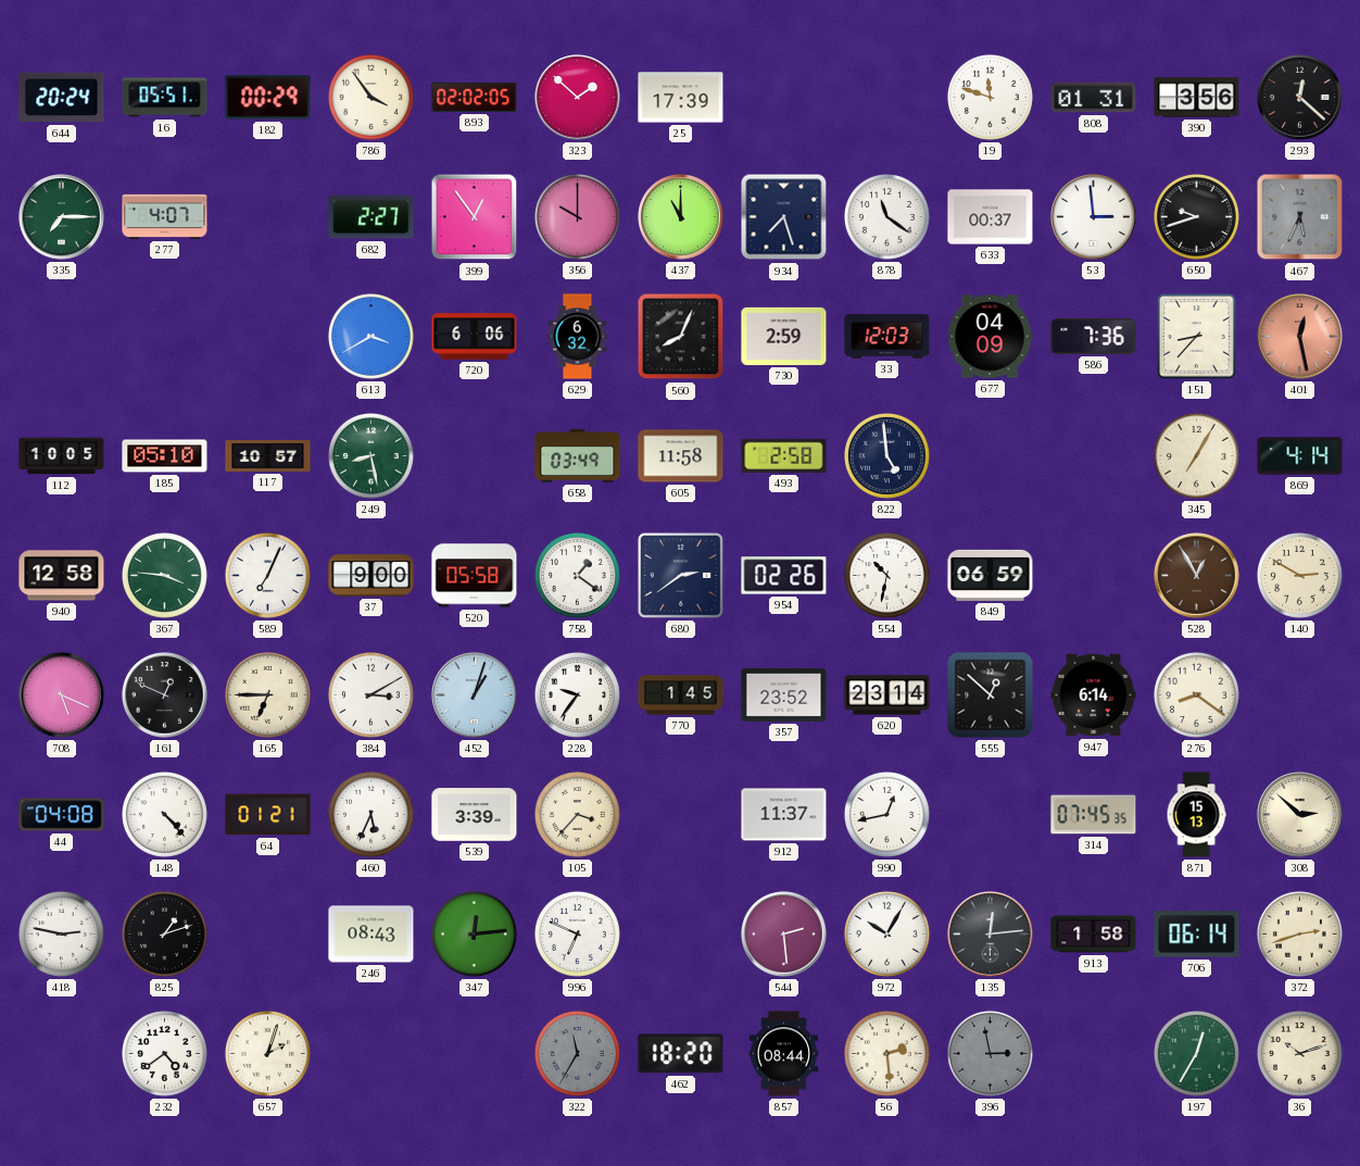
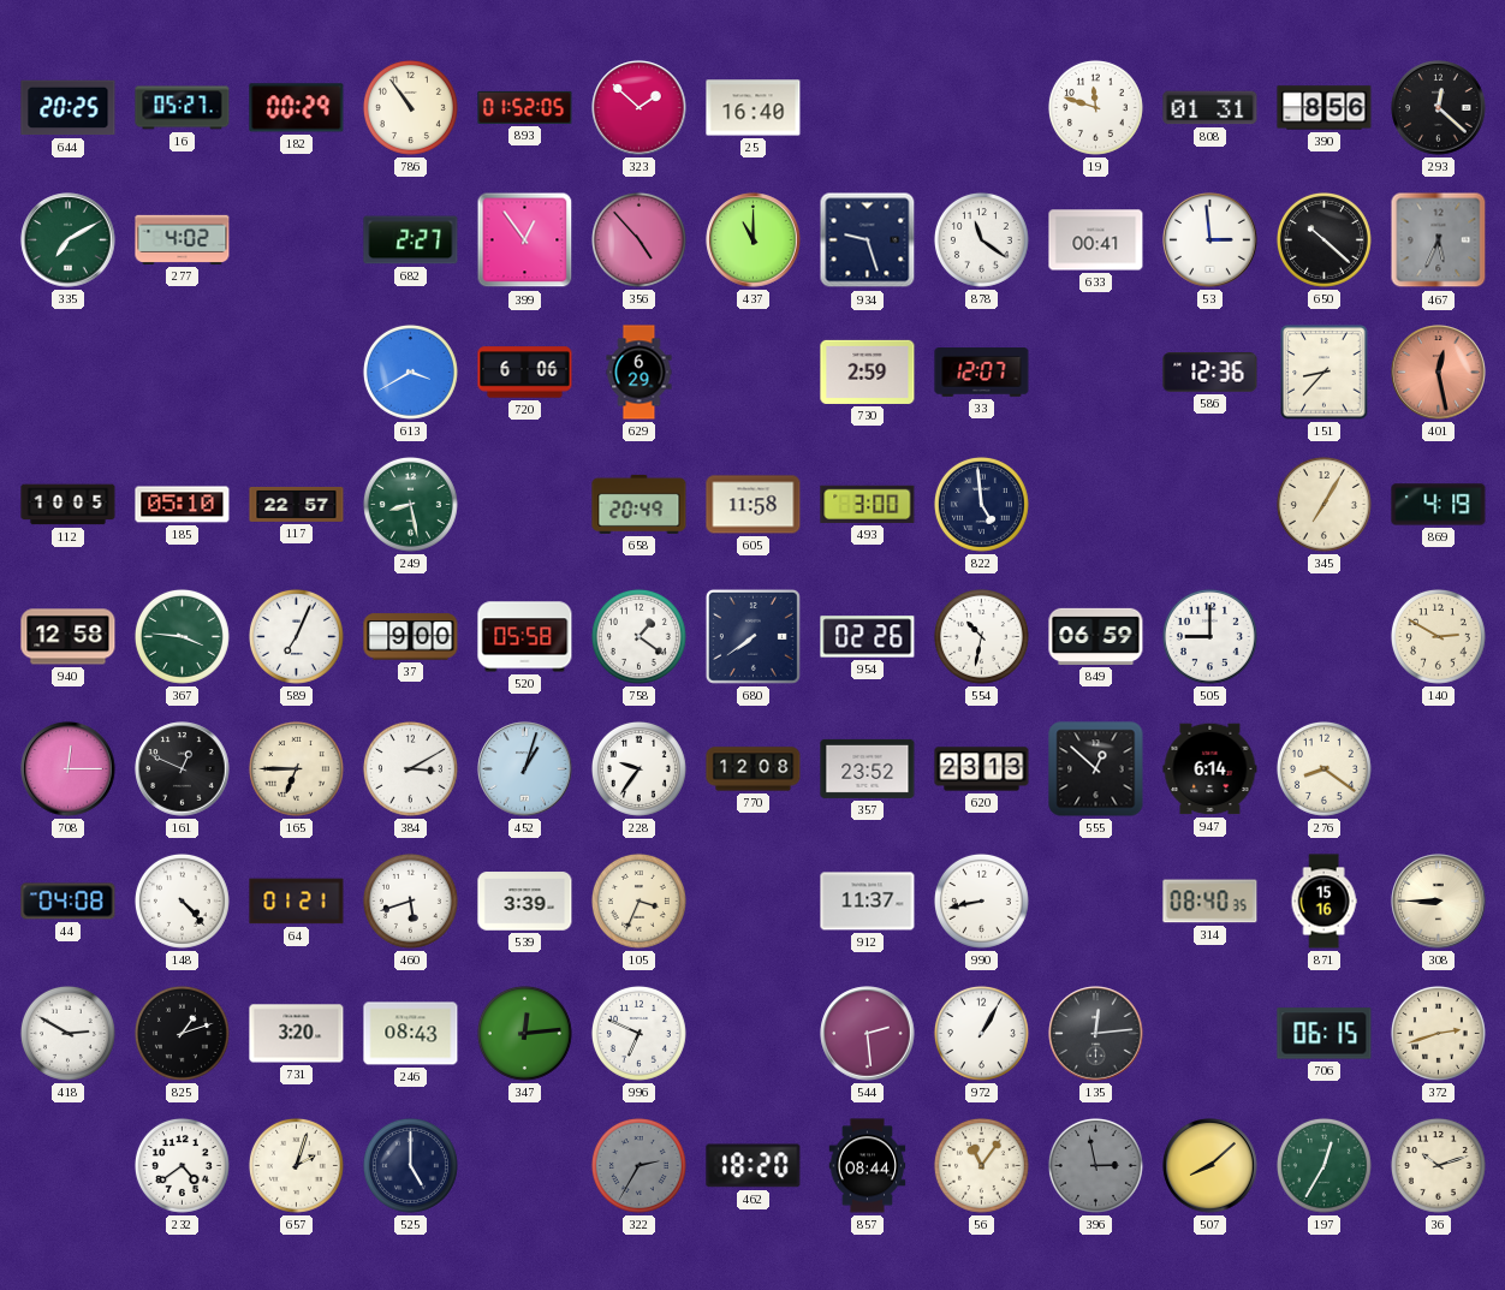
644: 20:24 -> 20:25
16: 05:51 -> 05:27
786: 3:54 -> 10:54
893: 02:02 -> 01:52
25: 17:39 -> 16:40
390: 3:56 -> 8:56
335: 7:15 -> 7:10
277: 4:07 -> 4:02
356: 10:00 -> 4:53
934: 7:27 -> 9:27
633: 00:37 -> 00:41
650: 9:42 -> 10:22
629: 6:32 -> 6:29
560: 8:04 -> none
33: 12:03 -> 12:07
677: 04:09 -> none
586: 7:36 -> 12:36
117: 10:57 -> 22:57
658: 03:49 -> 20:49
493: 2:58 -> 3:00
869: 4:14 -> 4:19
680: 2:39 -> 7:39
505: none -> 9:00
528: 12:55 -> none
708: 5:19 -> 12:15
770: 1:45 -> 12:08
620: 23:14 -> 23:13
460: 5:34 -> 5:42
105: 3:37 -> 3:34
990: 12:43 -> 8:43
314: 07:45 -> 08:40
871: 15:13 -> 15:16
308: 2:52 -> 8:45
418: 2:47 -> 2:50
731: none -> 3:20
972: 10:05 -> 1:05
913: 1:58 -> none
706: 06:14 -> 06:15
525: none -> 5:00
322: 11:35 -> 2:35
56: 2:29 -> 11:06
507: none -> 8:08
